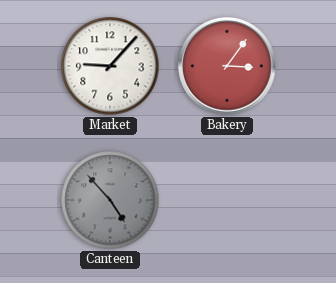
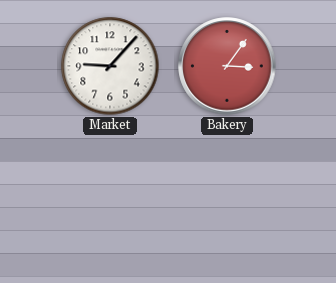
Canteen: 4:53 -> none
